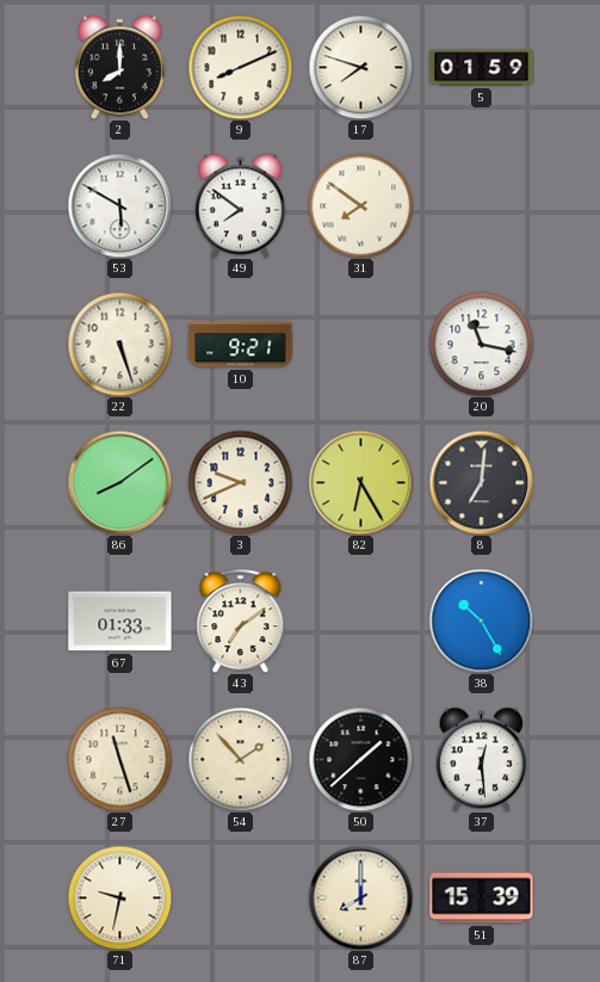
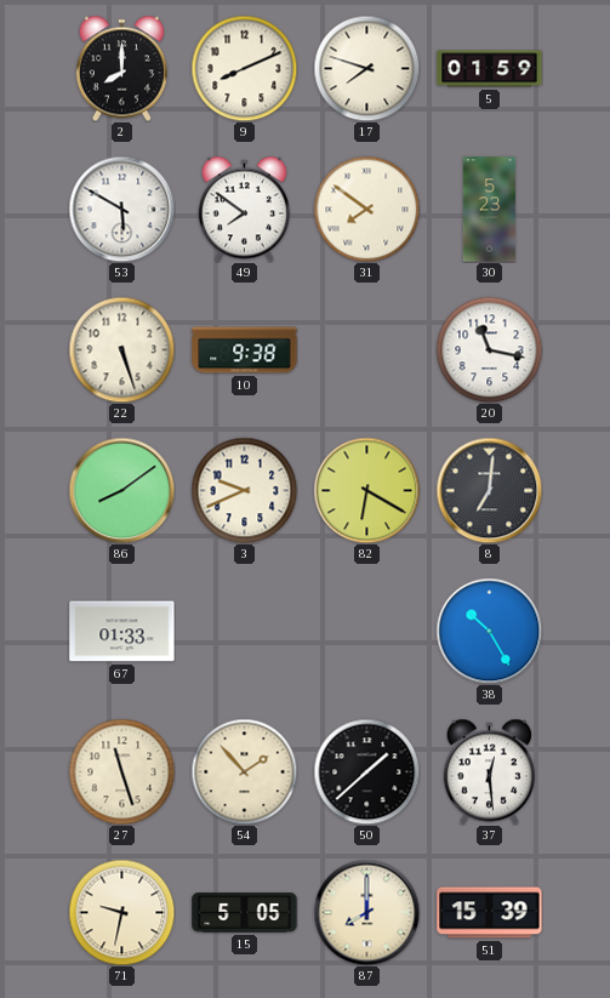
30: none -> 5:23
10: 9:21 -> 9:38
82: 6:25 -> 6:20
43: 7:09 -> none
15: none -> 5:05
